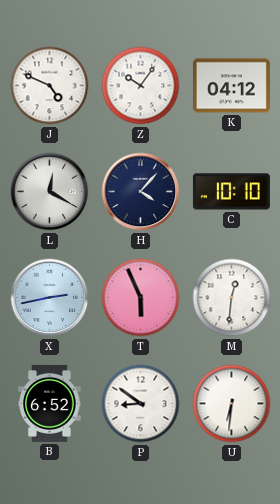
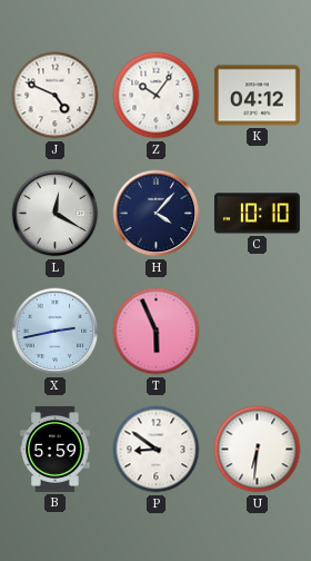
M: 12:31 -> none
B: 6:52 -> 5:59
